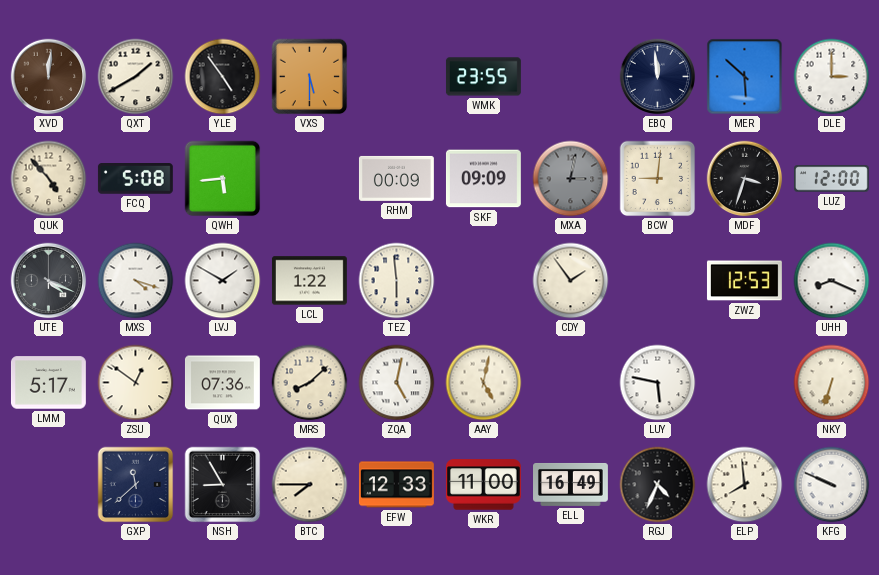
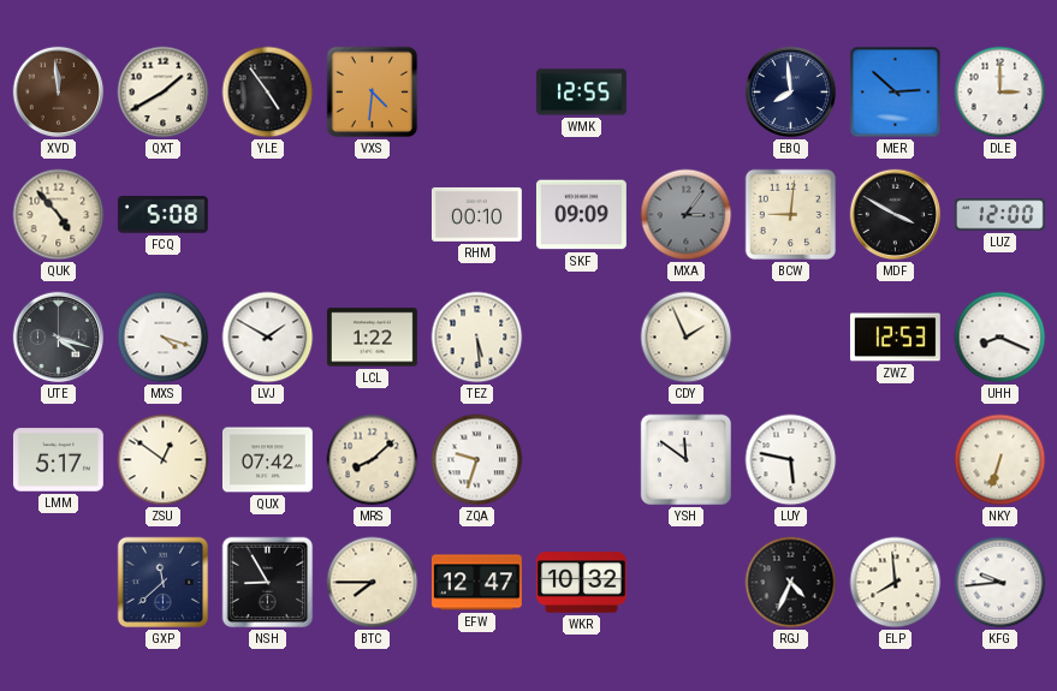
XVD: 12:01 -> 11:59
VXS: 5:30 -> 4:31
WMK: 23:55 -> 12:55
EBQ: 11:59 -> 7:59
MER: 5:52 -> 2:52
QWH: 5:44 -> none
RHM: 00:09 -> 00:10
MXA: 3:02 -> 3:06
MDF: 3:33 -> 3:50
UTE: 4:19 -> 4:18
TEZ: 5:59 -> 5:29
CDY: 1:54 -> 1:56
QUX: 07:36 -> 07:42
ZQA: 5:02 -> 9:33
AAY: 5:02 -> none
YSH: none -> 11:51
EFW: 12:33 -> 12:47
WKR: 11:00 -> 10:32
ELL: 16:49 -> none
KFG: 9:49 -> 9:44
